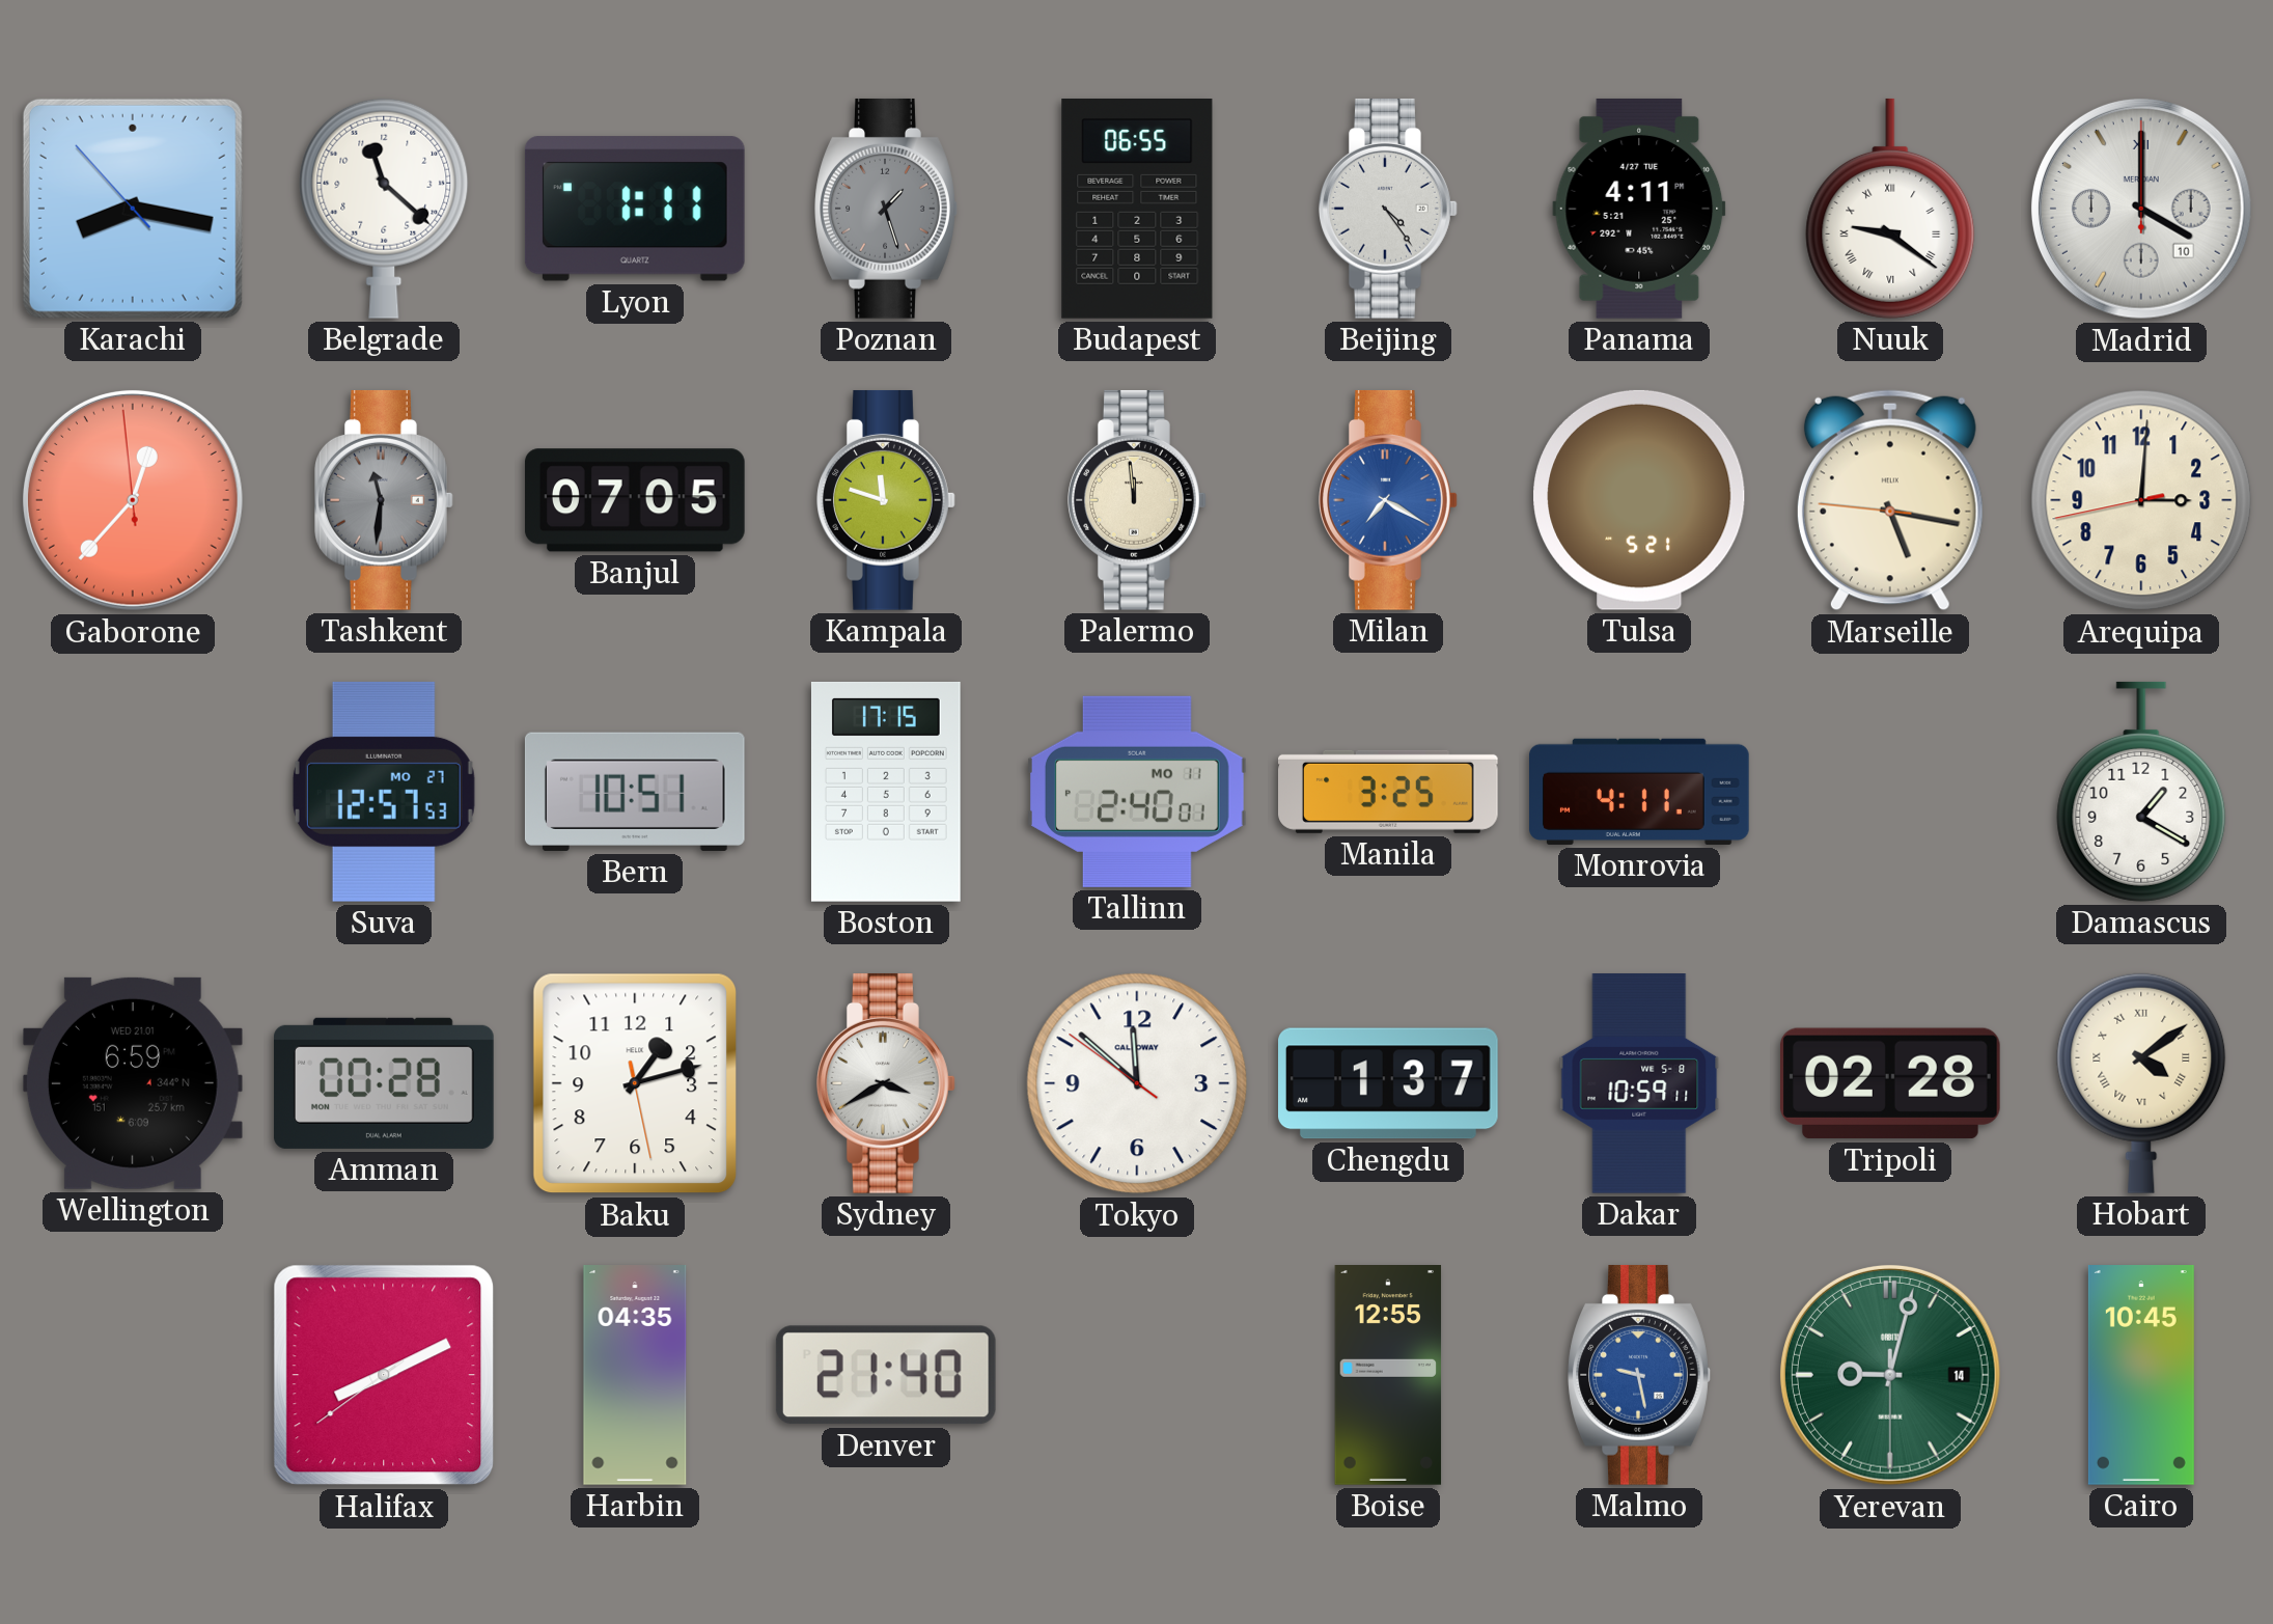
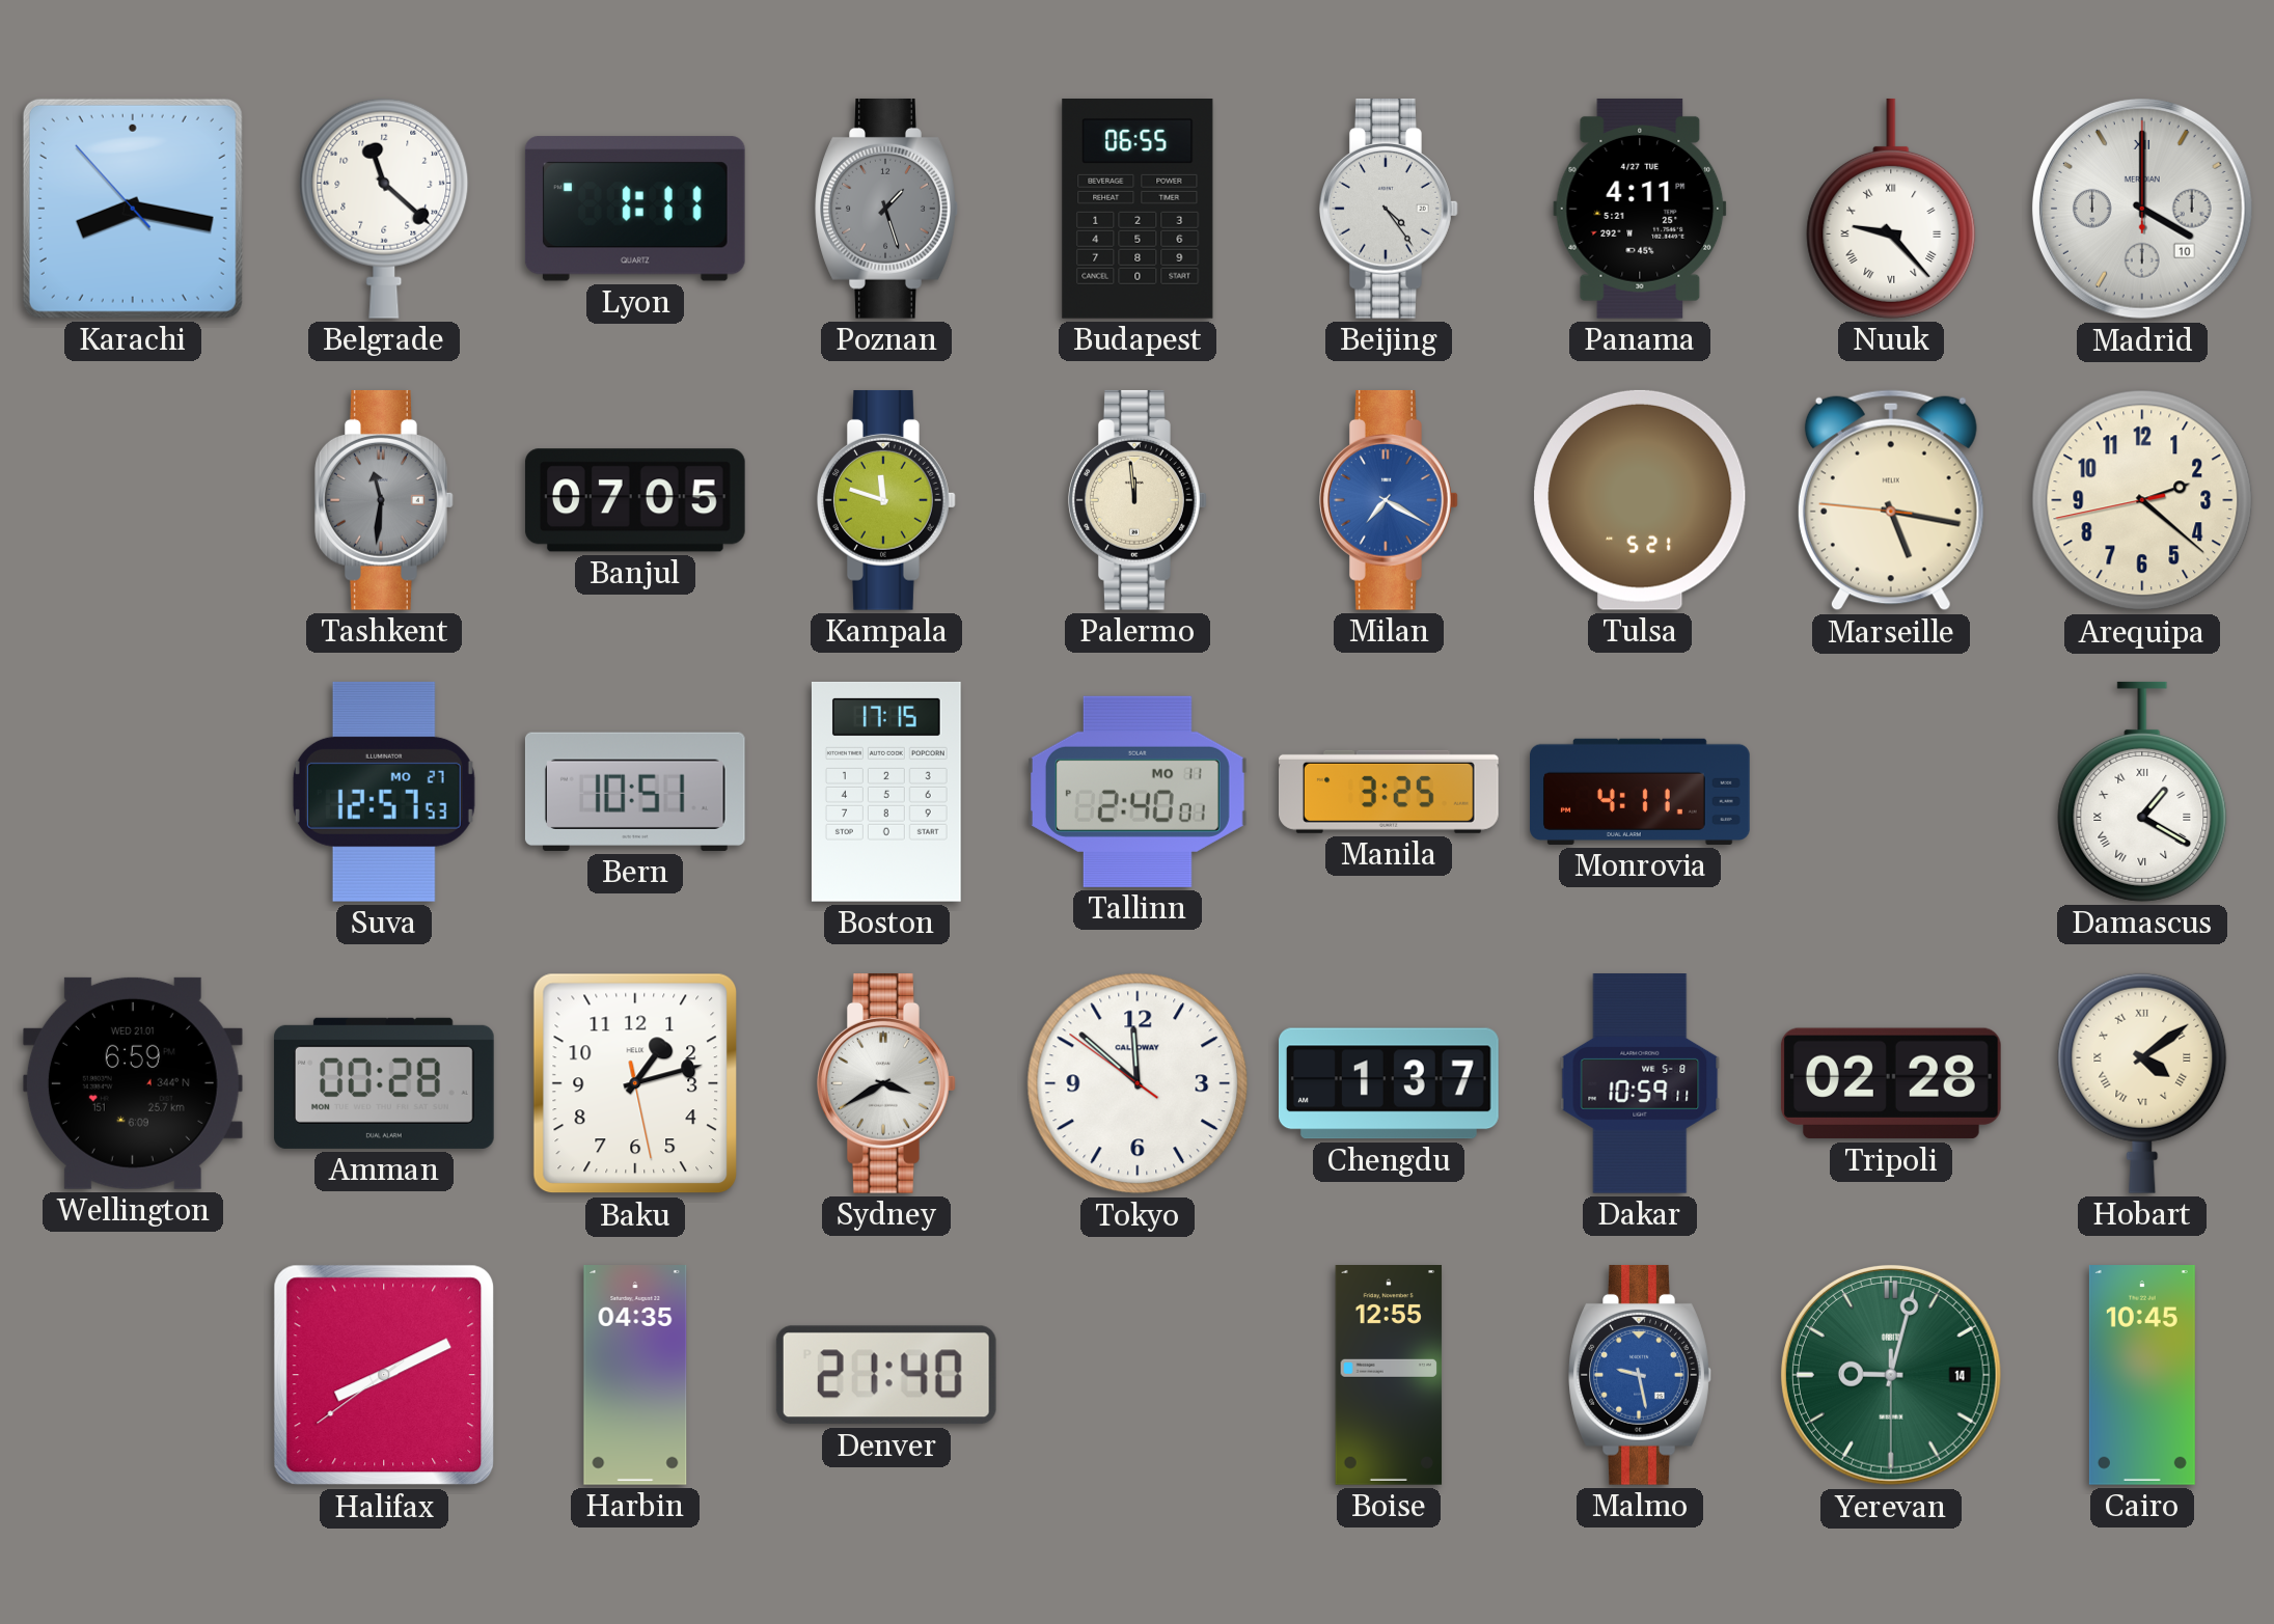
Nuuk: 9:21 -> 9:23
Gaborone: 12:36 -> none
Arequipa: 3:00 -> 2:21
Damascus numerals: Arabic -> Roman
